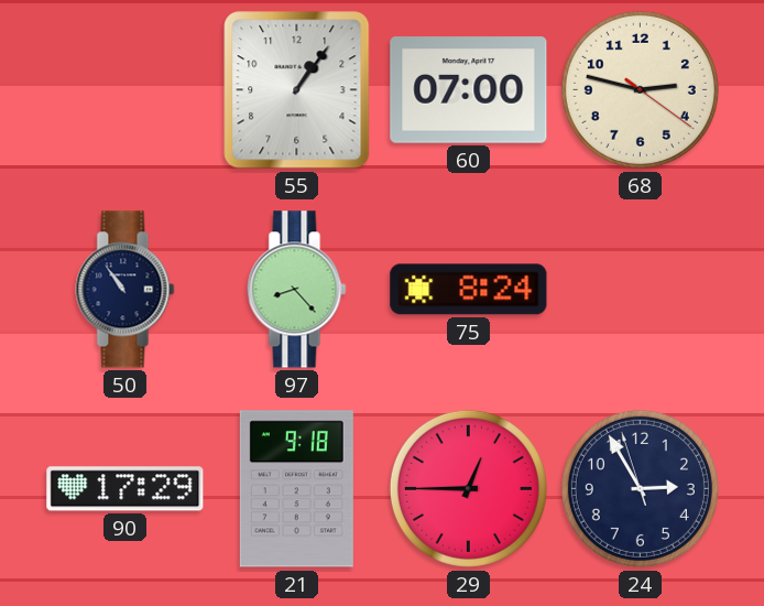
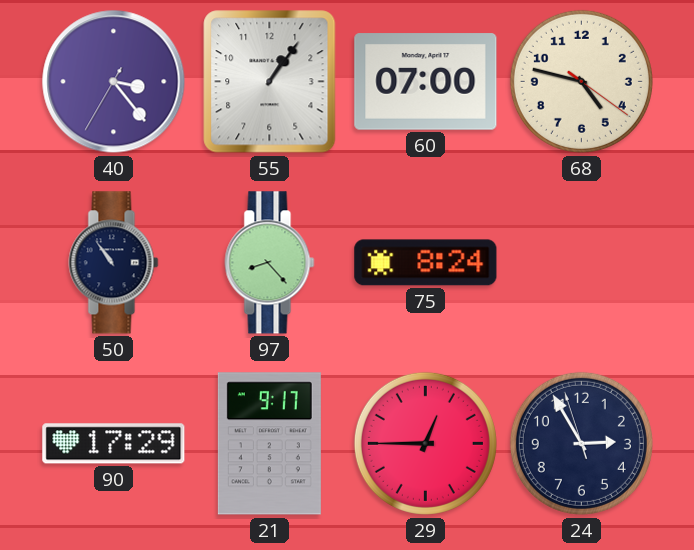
40: none -> 3:23
68: 2:47 -> 4:47
21: 9:18 -> 9:17
